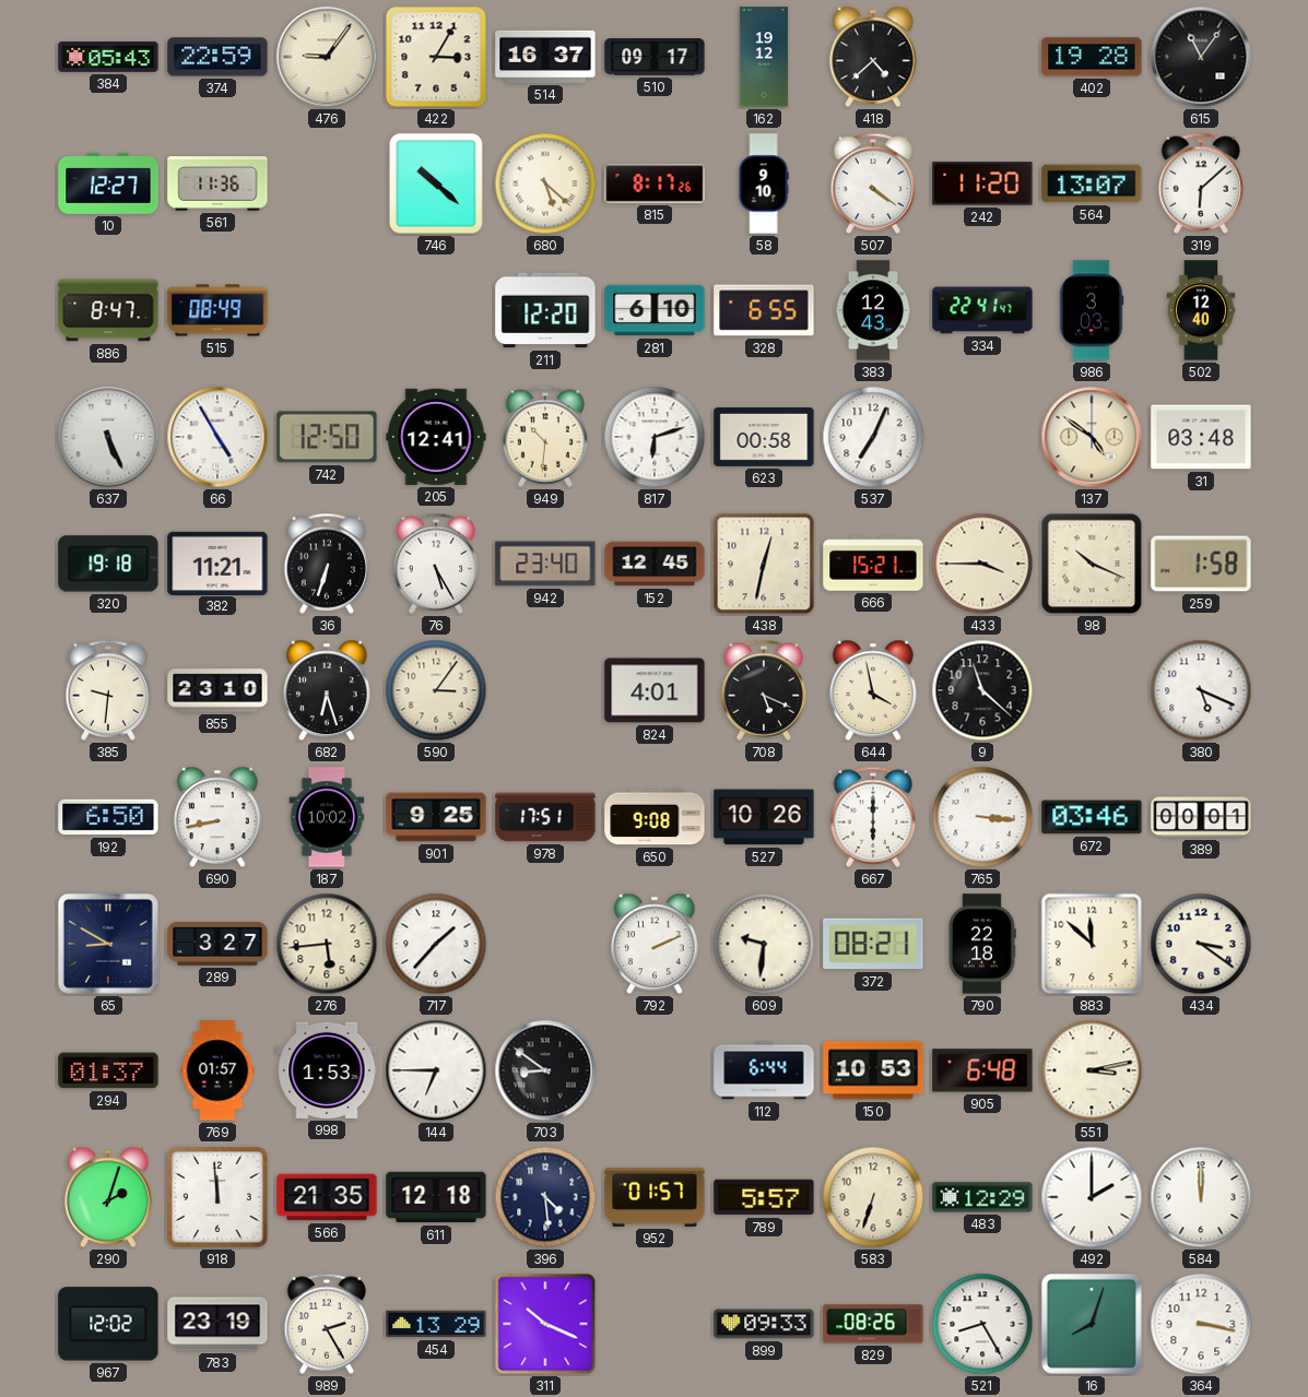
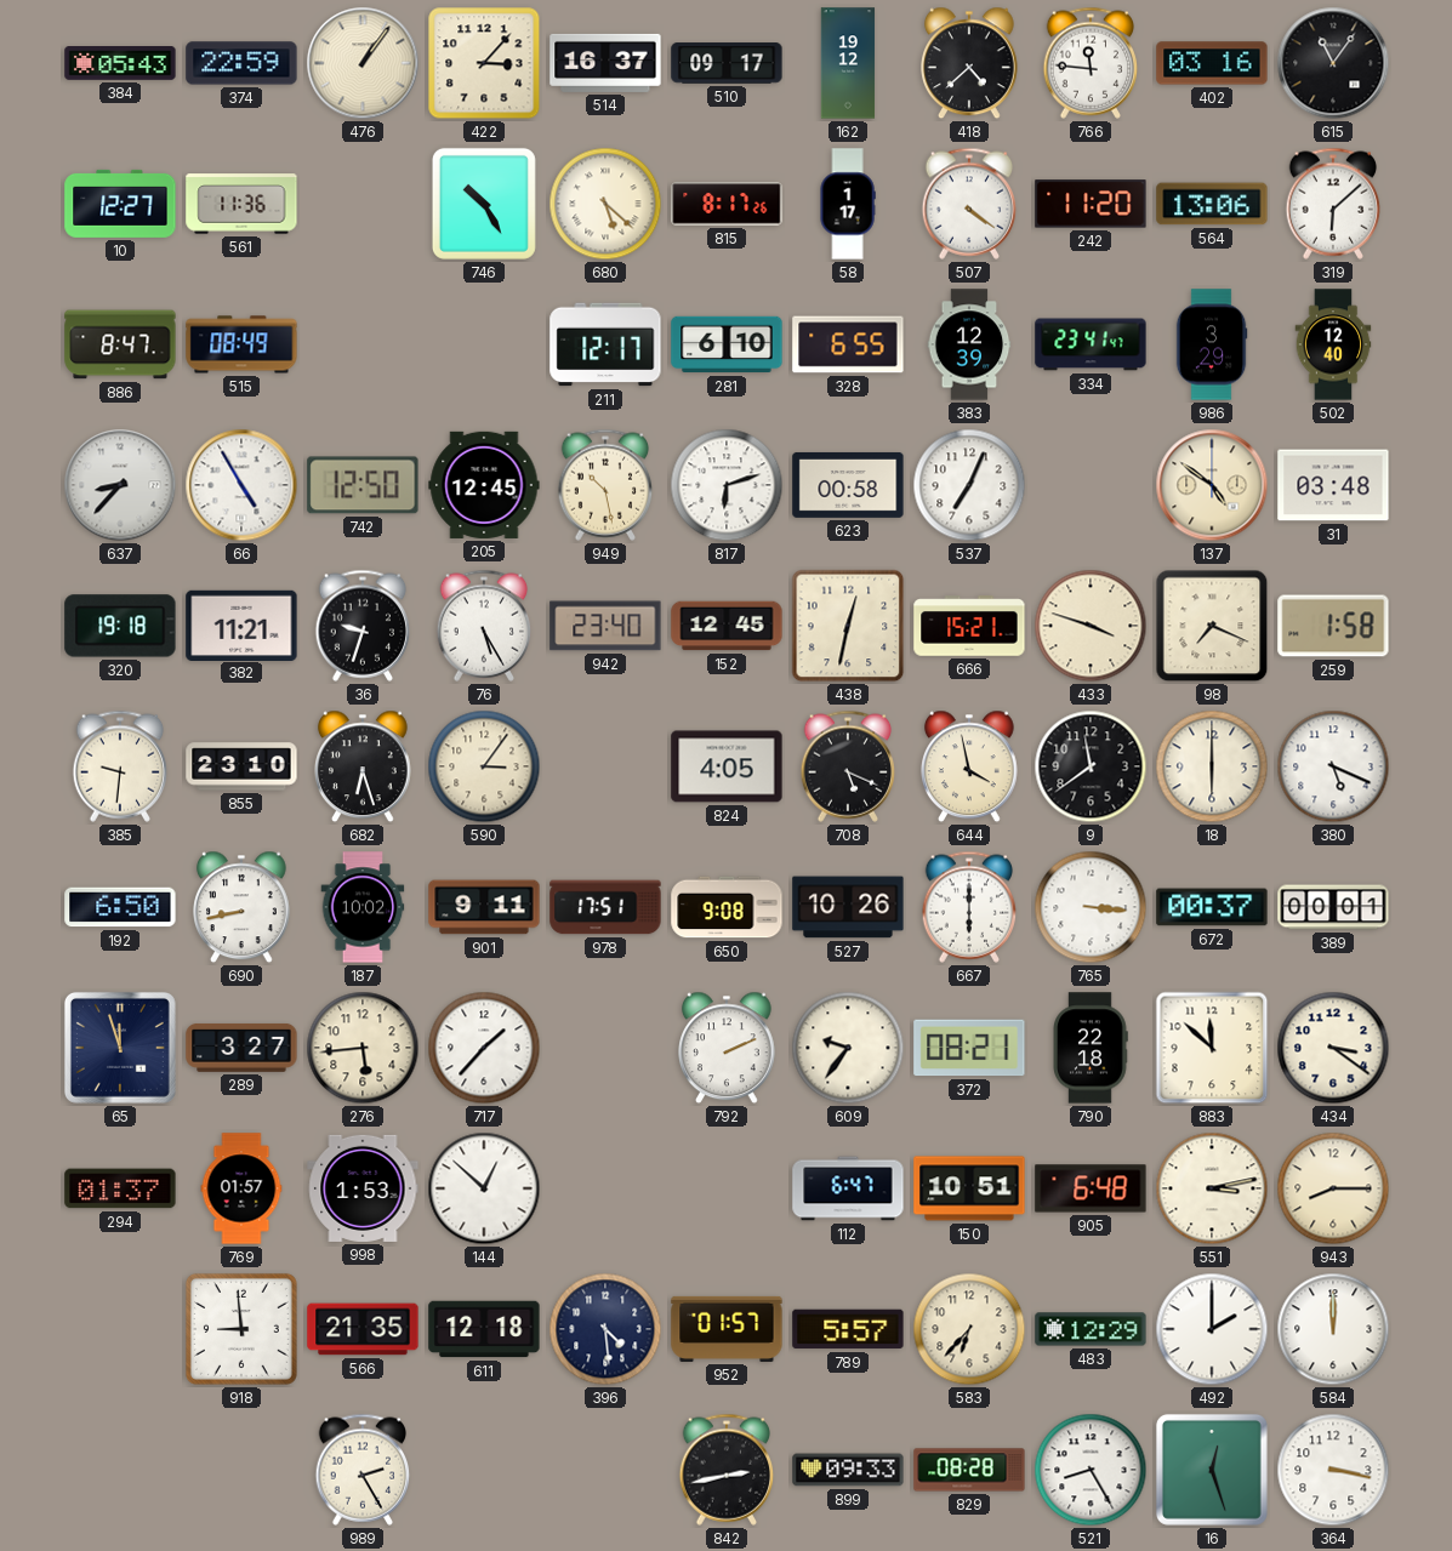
476: 9:06 -> 1:06
422: 3:05 -> 3:07
766: none -> 11:46
402: 19:28 -> 03:16
746: 10:22 -> 10:25
58: 9:10 -> 1:17
564: 13:07 -> 13:06
211: 12:20 -> 12:17
383: 12:43 -> 12:39
334: 22:41 -> 23:41
986: 3:03 -> 3:29
637: 5:26 -> 8:37
205: 12:41 -> 12:45
949: 10:31 -> 10:28
36: 6:33 -> 9:33
433: 3:45 -> 3:48
98: 10:19 -> 7:19
824: 4:01 -> 4:05
9: 11:22 -> 11:39
18: none -> 6:00
901: 9:25 -> 9:11
672: 03:46 -> 00:37
65: 8:50 -> 11:57
609: 9:31 -> 9:36
144: 6:45 -> 12:52
703: 8:51 -> none
112: 6:44 -> 6:47
150: 10:53 -> 10:51
943: none -> 8:15
290: 2:03 -> none
918: 11:59 -> 8:59
583: 6:33 -> 6:37
967: 12:02 -> none
783: 23:19 -> none
454: 13:29 -> none
311: 10:19 -> none
842: none -> 2:43
829: 08:26 -> 08:28
16: 8:03 -> 12:27
